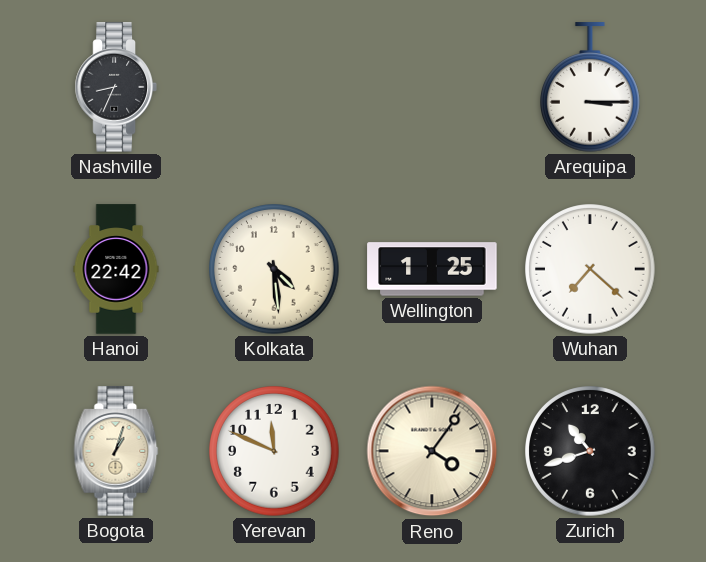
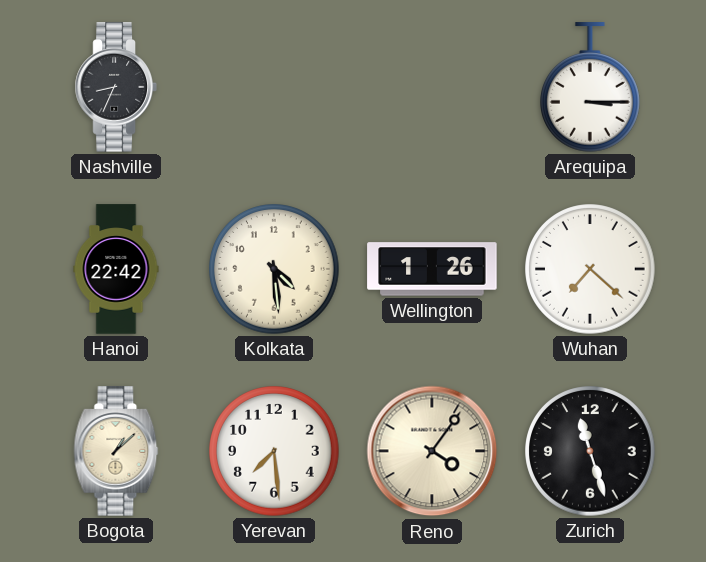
Wellington: 1:25 -> 1:26
Bogota: 1:03 -> 1:08
Yerevan: 11:49 -> 7:29
Zurich: 10:42 -> 11:27
